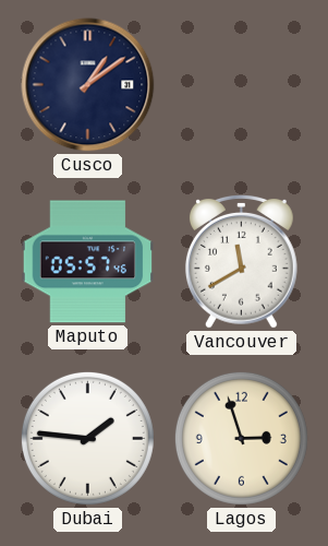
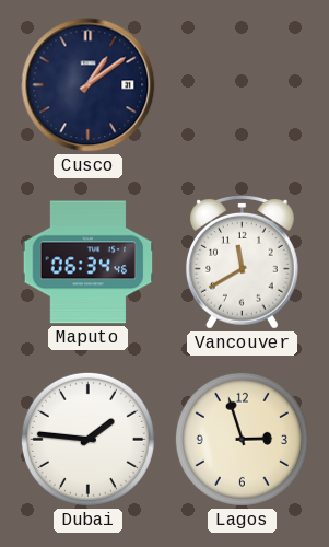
Maputo: 05:57 -> 06:34
